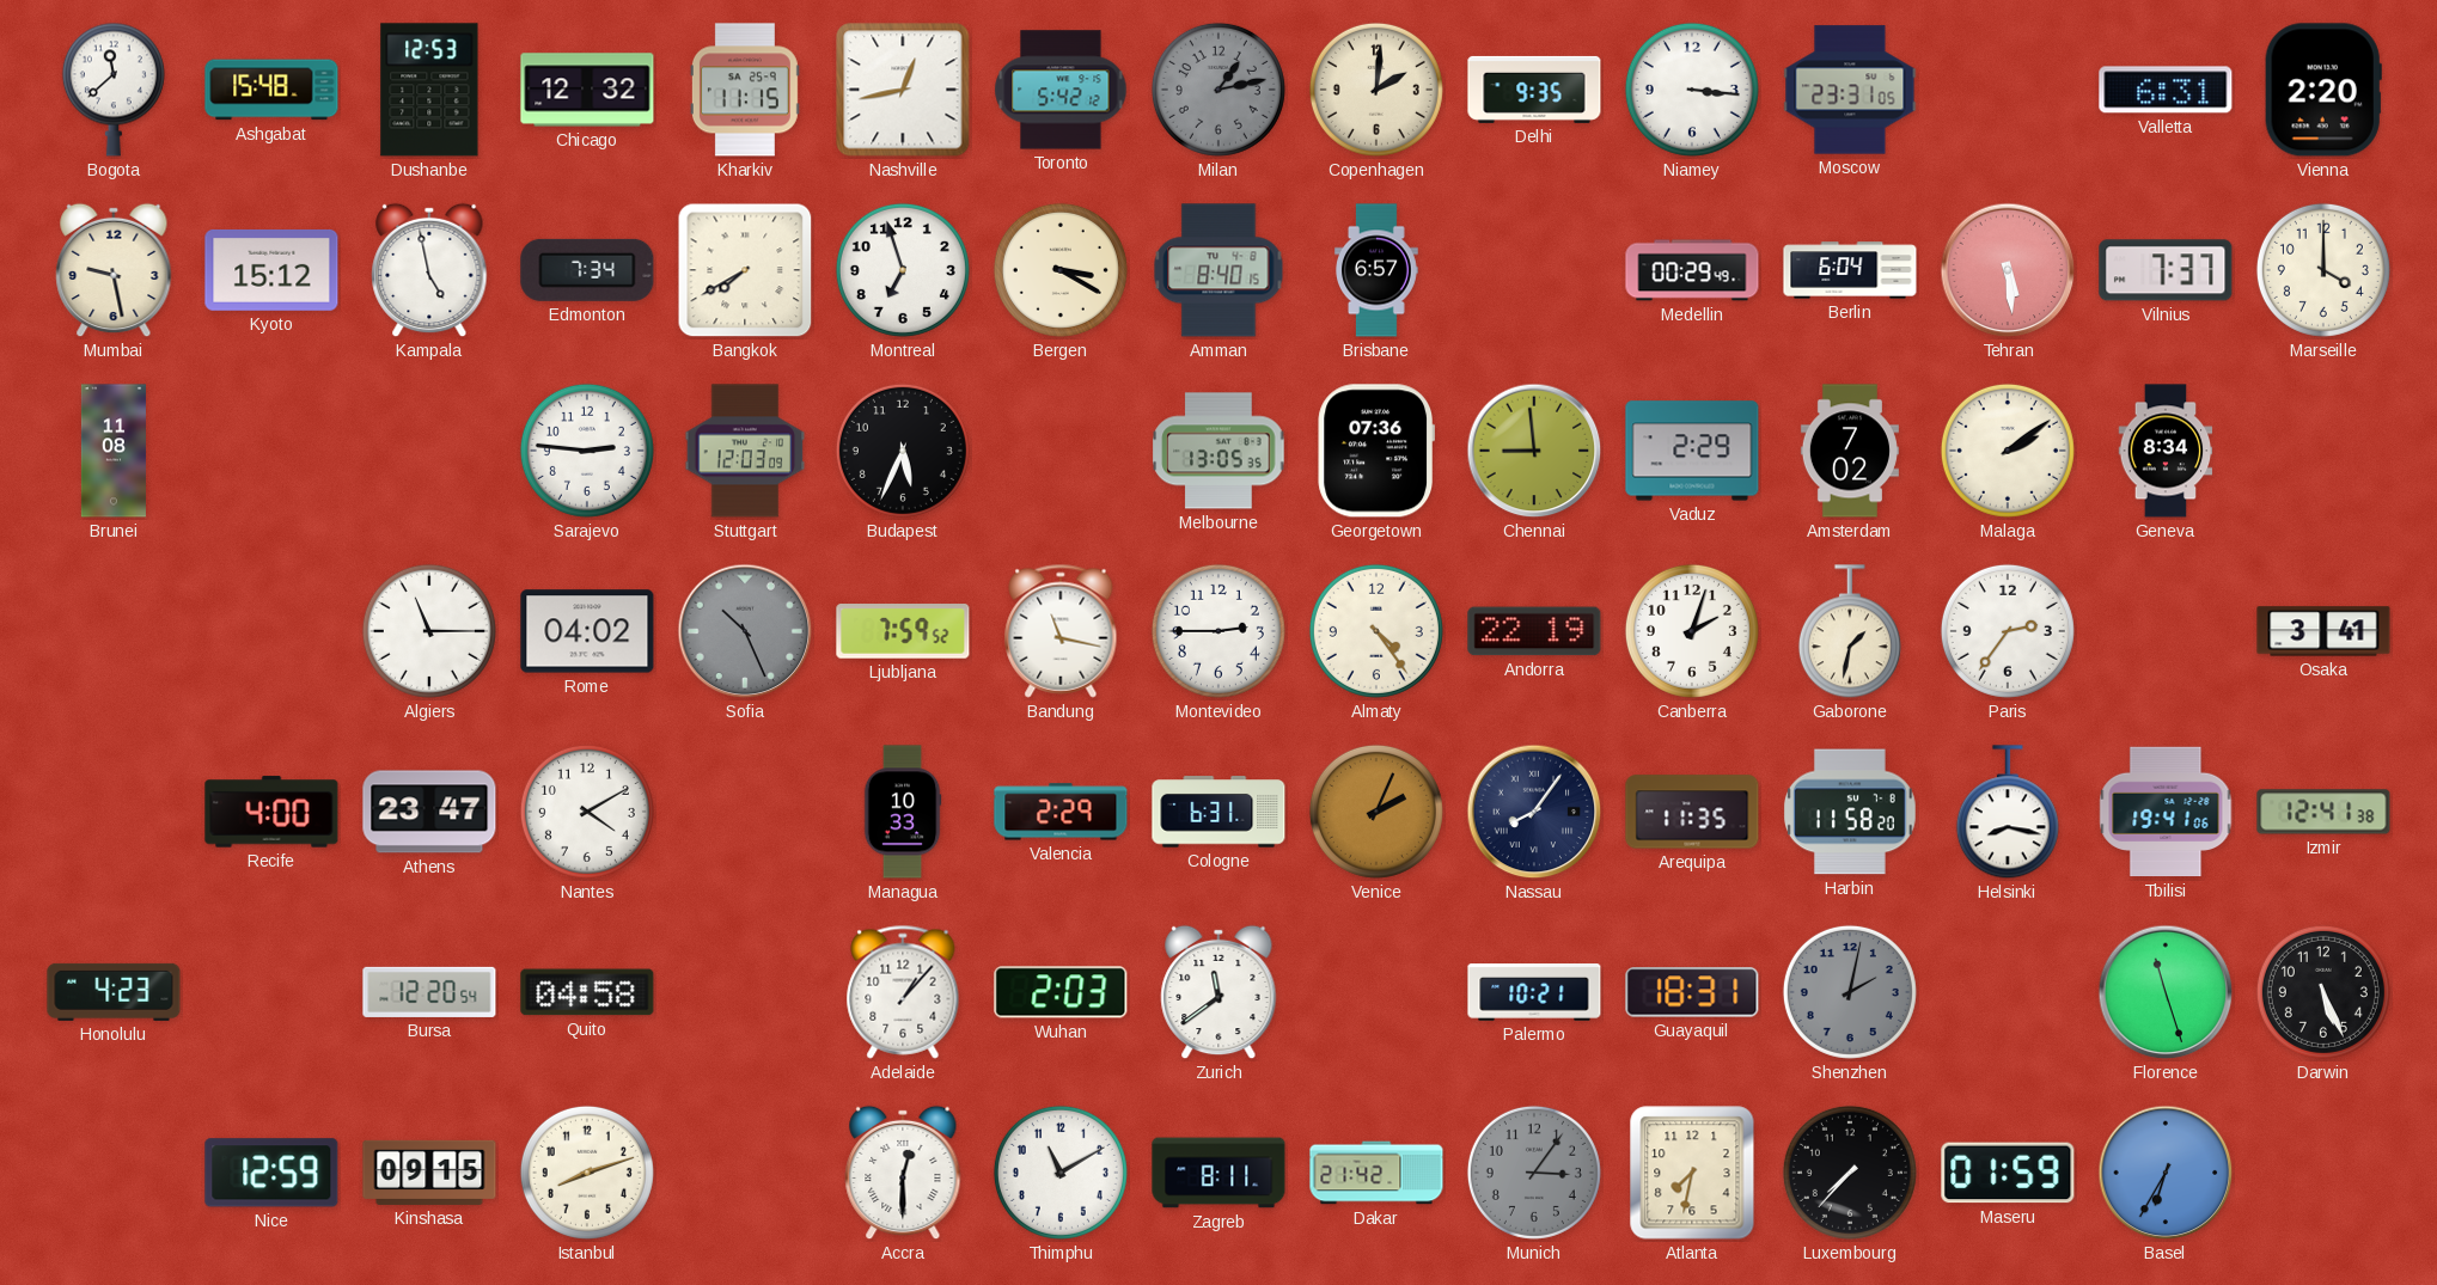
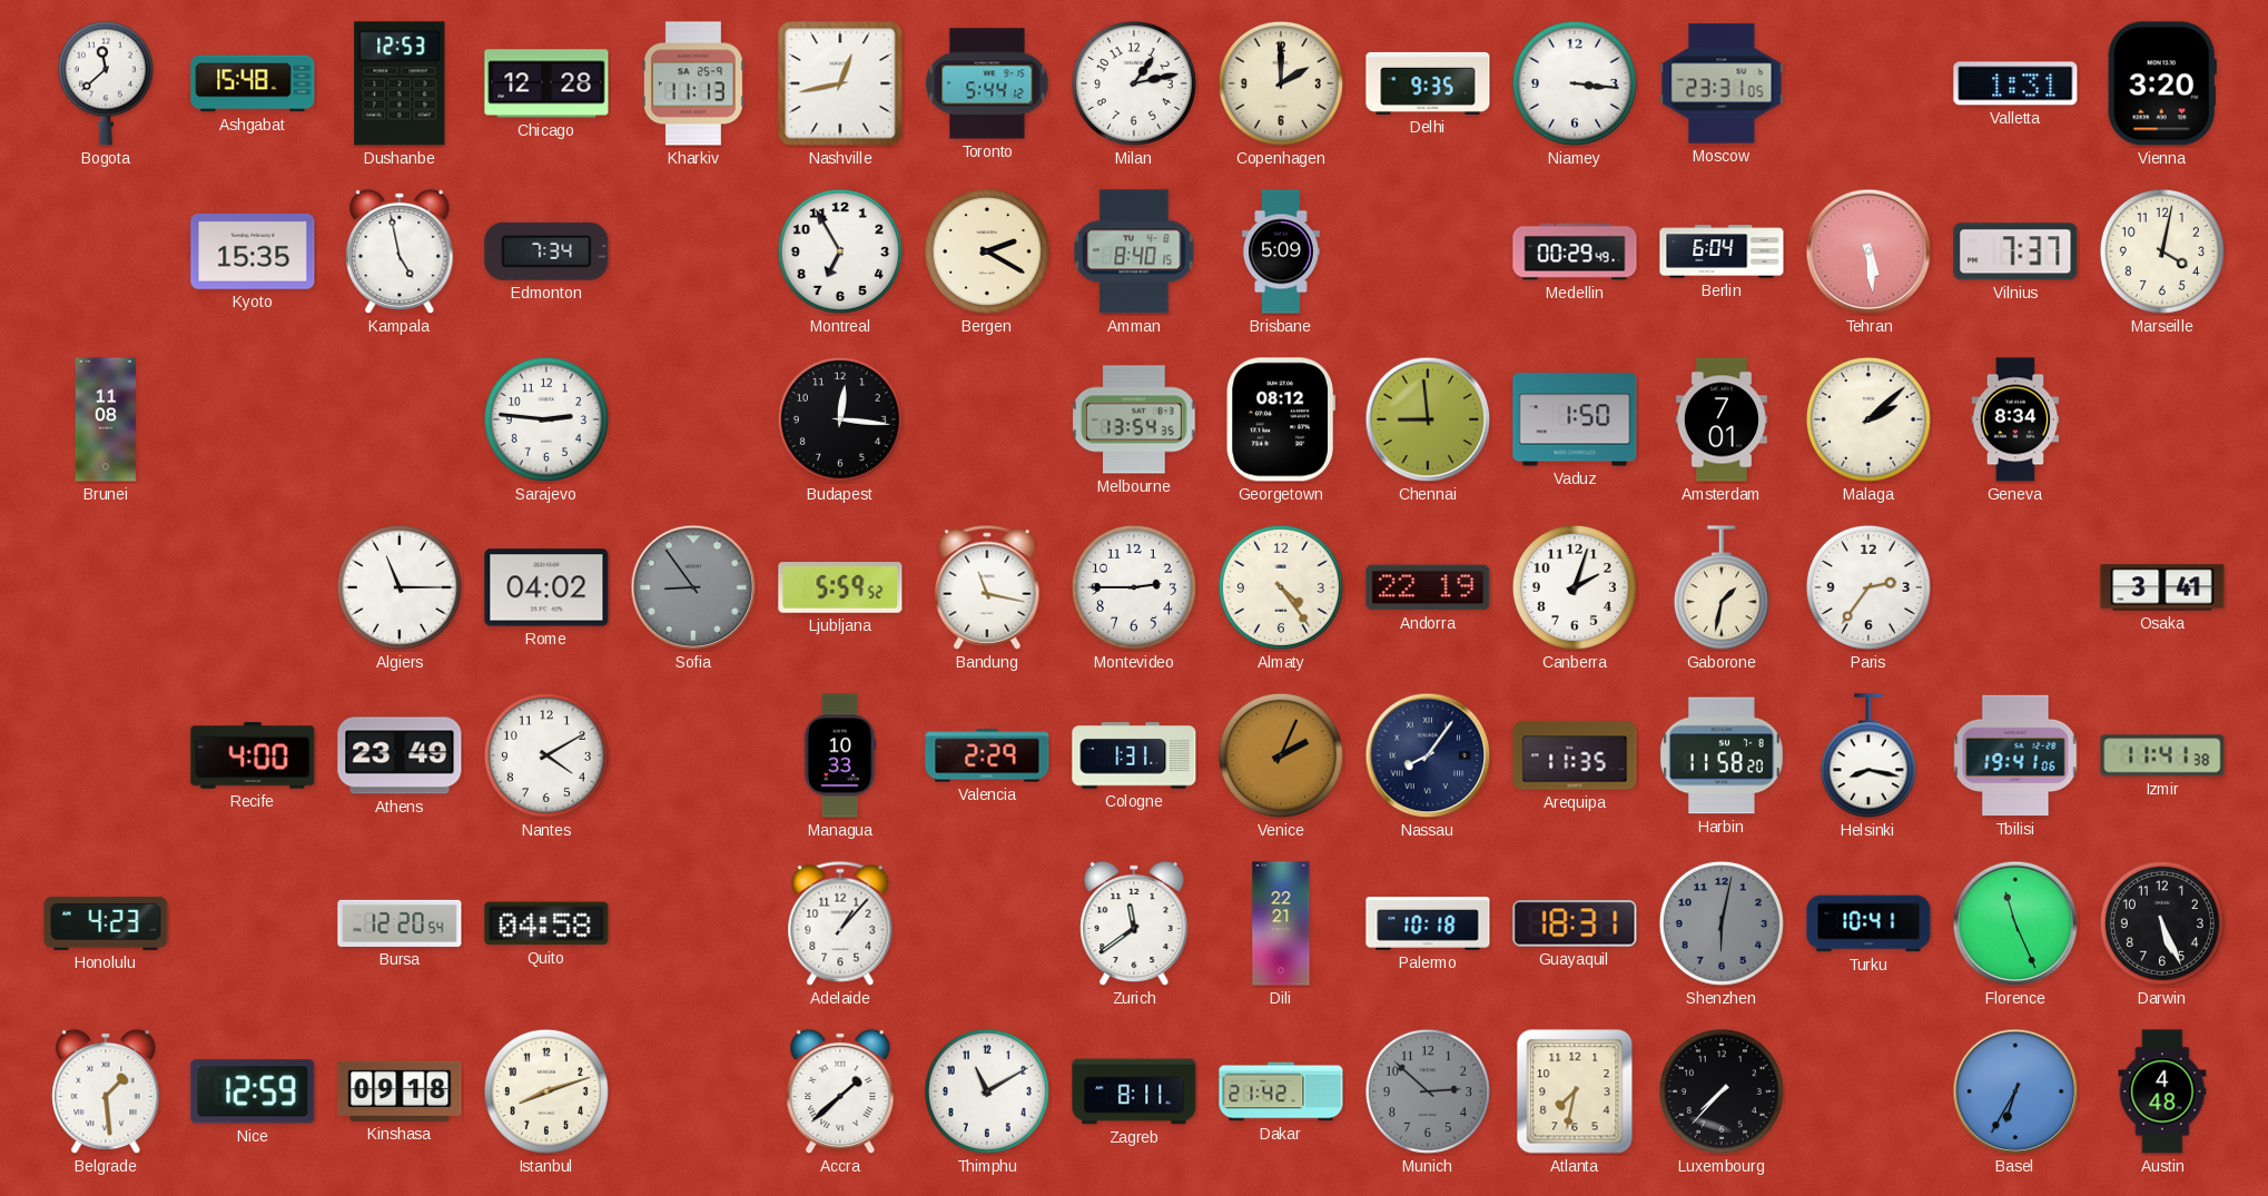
Chicago: 12:32 -> 12:28
Kharkiv: 11:15 -> 11:13
Toronto: 5:42 -> 5:44
Milan dial: grey -> white
Copenhagen: 2:01 -> 2:00
Valletta: 6:31 -> 1:31
Vienna: 2:20 -> 3:20
Mumbai: 9:28 -> none
Kyoto: 15:12 -> 15:35
Bangkok: 7:40 -> none
Montreal: 6:57 -> 6:55
Bergen: 3:20 -> 2:20
Brisbane: 6:57 -> 5:09
Marseille: 4:00 -> 4:02
Stuttgart: 12:03 -> none
Budapest: 5:34 -> 12:16
Melbourne: 13:05 -> 13:54
Georgetown: 07:36 -> 08:12
Vaduz: 2:29 -> 1:50
Amsterdam: 7:02 -> 7:01
Malaga: 2:09 -> 2:08
Sofia: 10:26 -> 8:54
Ljubljana: 7:59 -> 5:59
Athens: 23:47 -> 23:49
Cologne: 6:31 -> 1:31
Izmir: 12:41 -> 11:41
Wuhan: 2:03 -> none
Dili: none -> 22:21
Palermo: 10:21 -> 10:18
Shenzhen: 2:02 -> 6:02
Turku: none -> 10:41
Florence: 11:27 -> 11:26
Belgrade: none -> 1:29
Kinshasa: 09:15 -> 09:18
Accra: 12:30 -> 1:38
Munich: 3:06 -> 2:52
Maseru: 01:59 -> none
Austin: none -> 4:48
